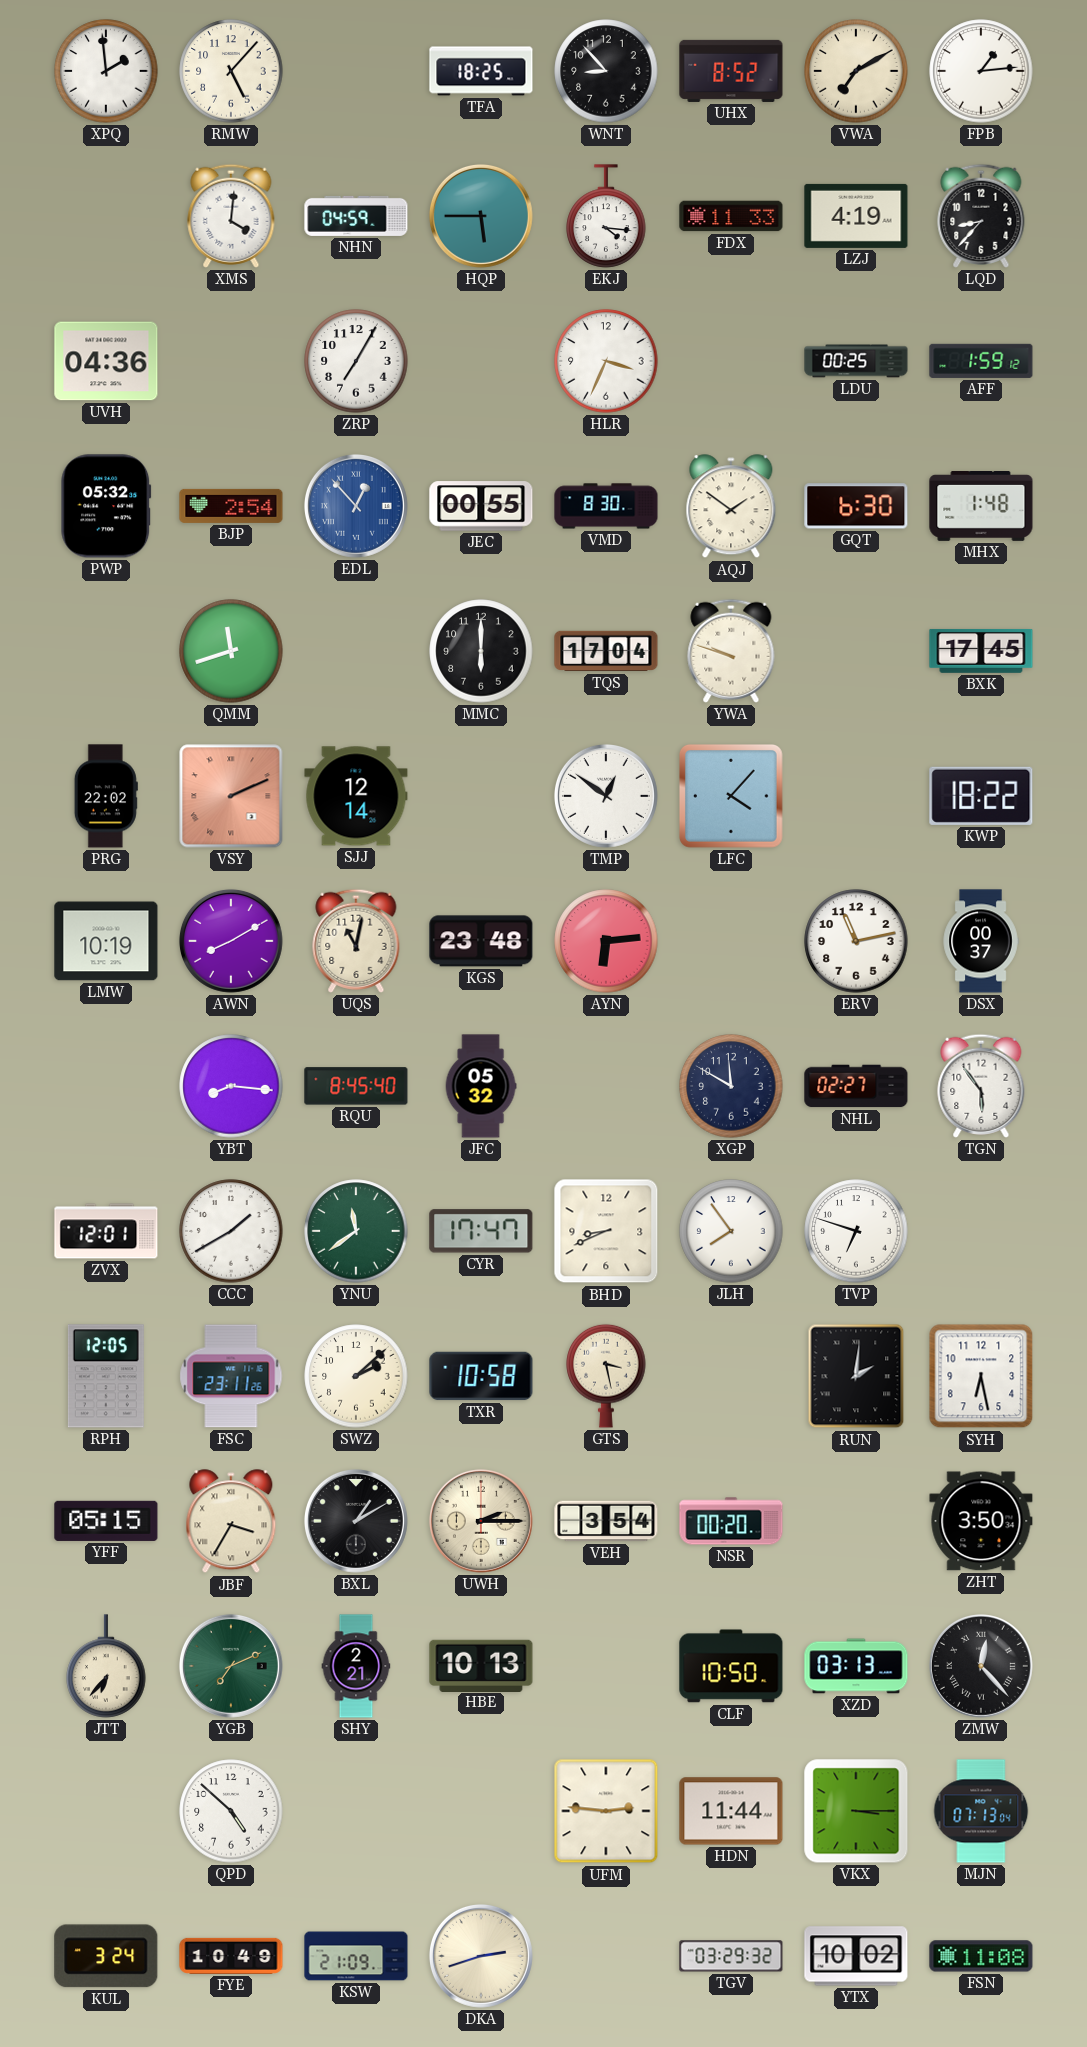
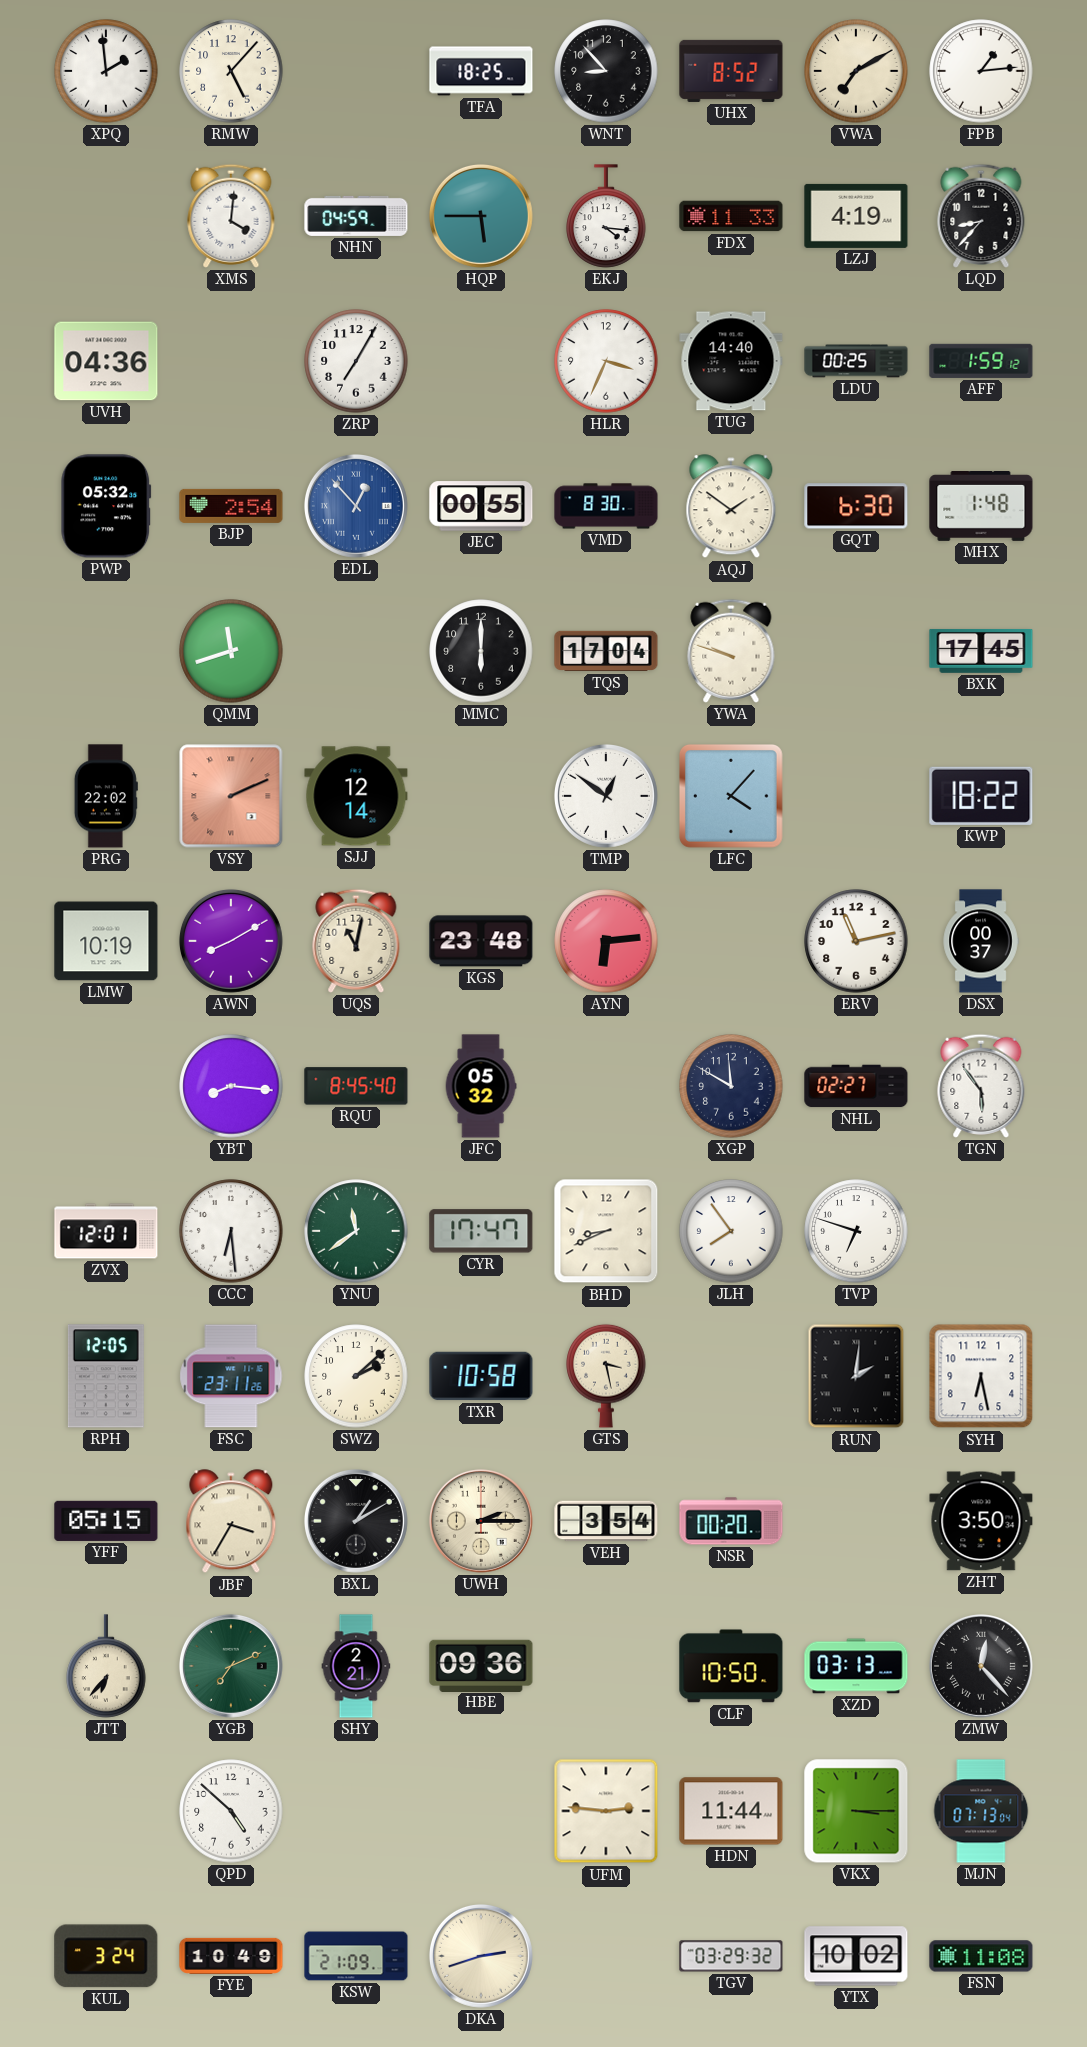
TUG: none -> 14:40
CCC: 1:40 -> 6:29
HBE: 10:13 -> 09:36
